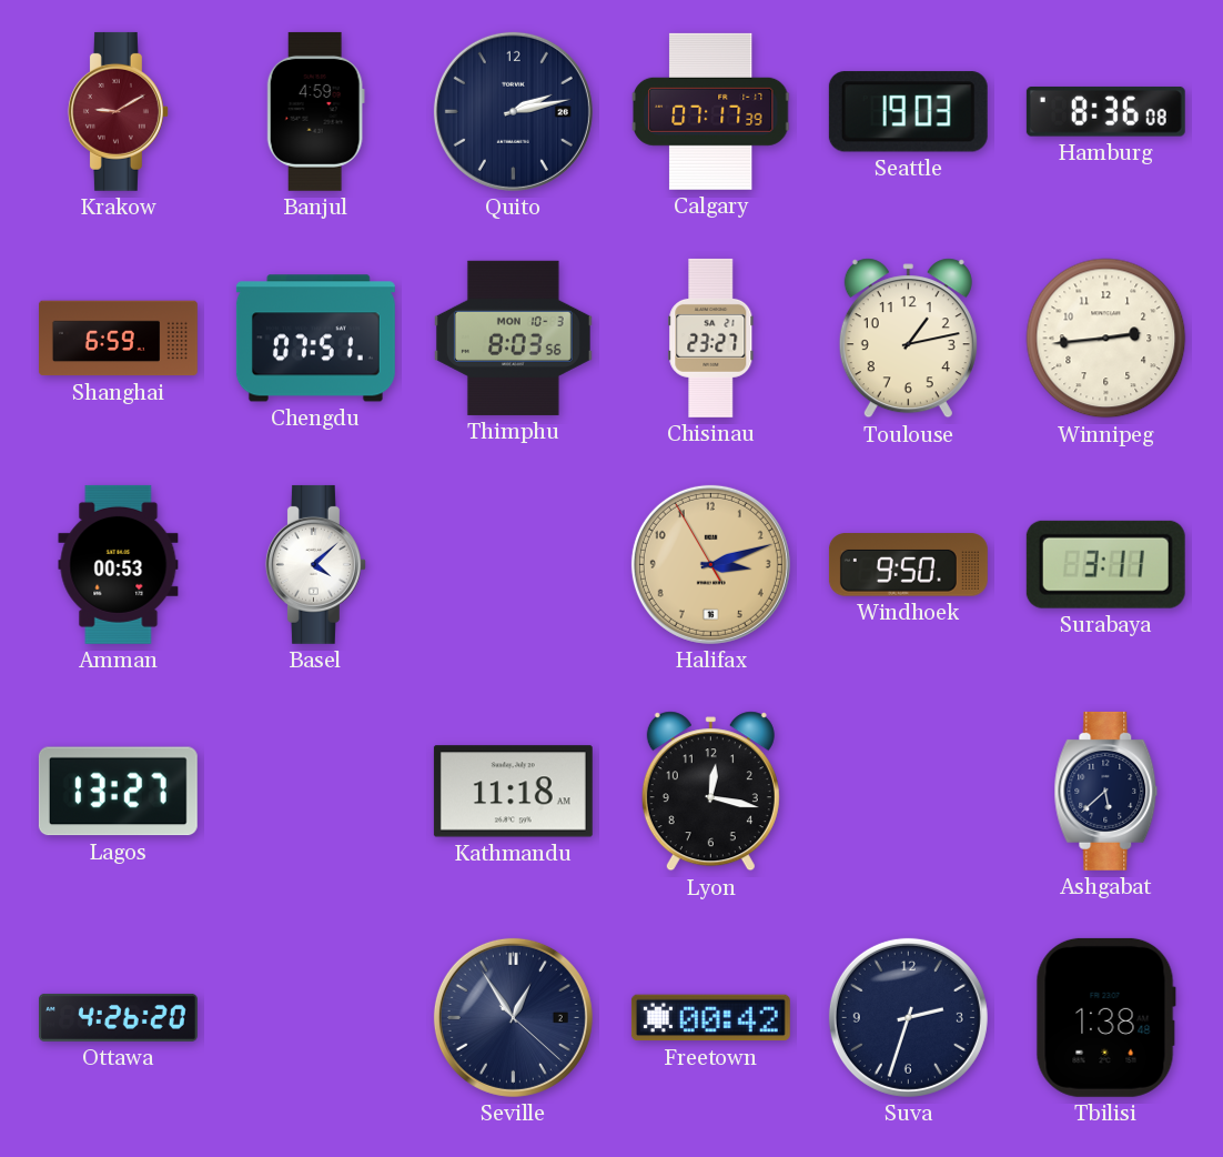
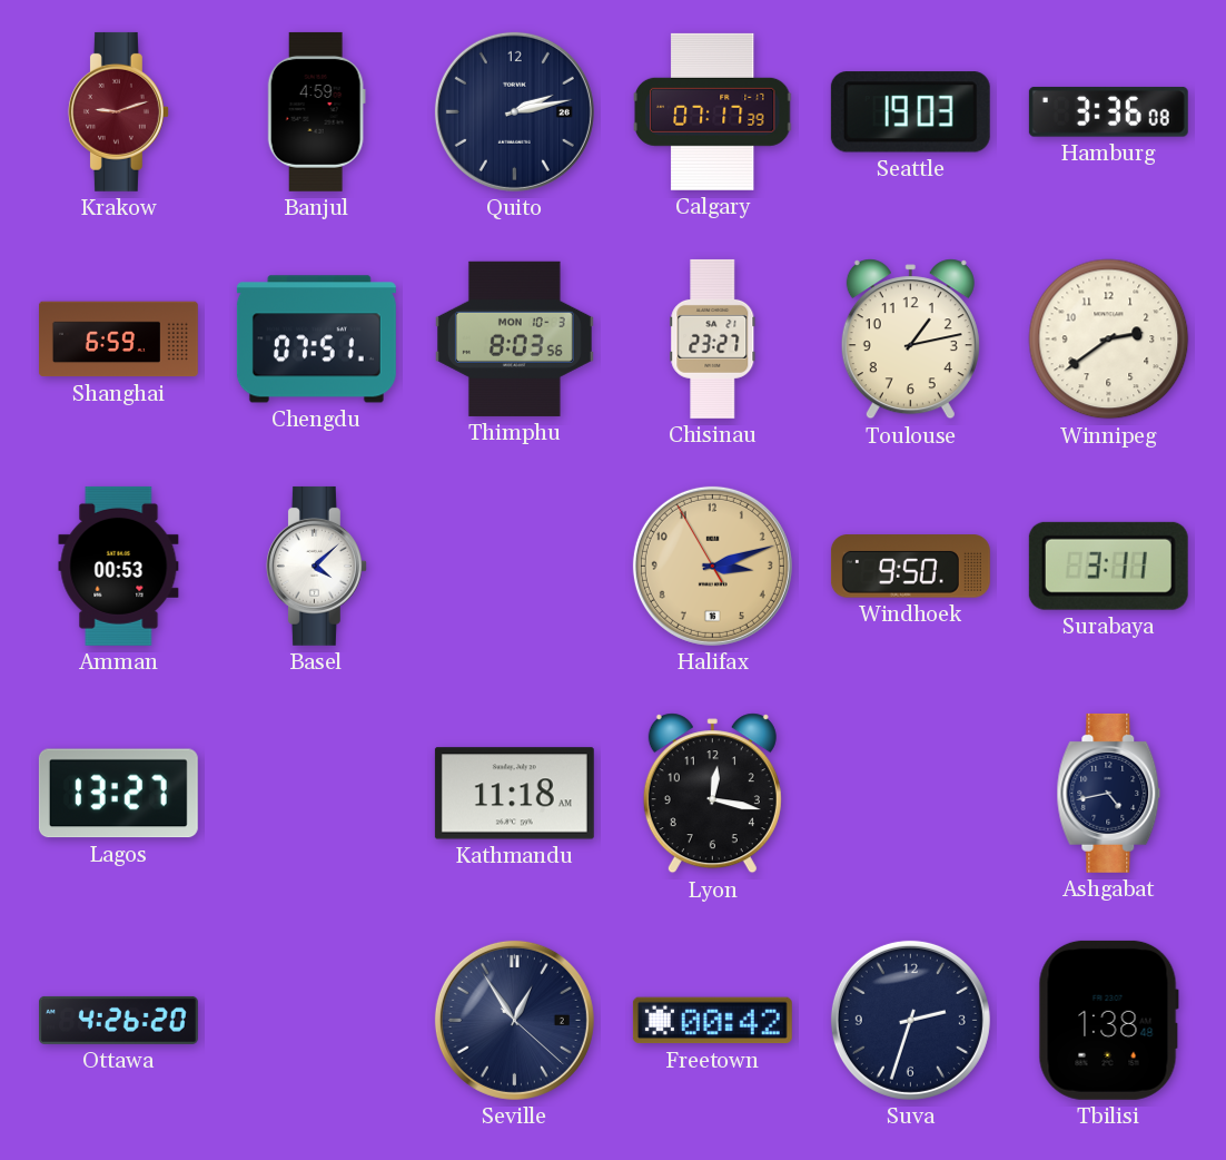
Krakow: 9:10 -> 9:12
Hamburg: 8:36 -> 3:36
Winnipeg: 2:44 -> 2:39
Ashgabat: 5:38 -> 4:43
